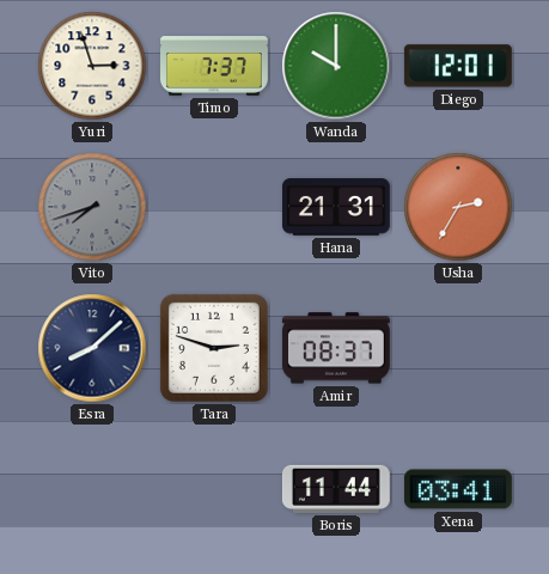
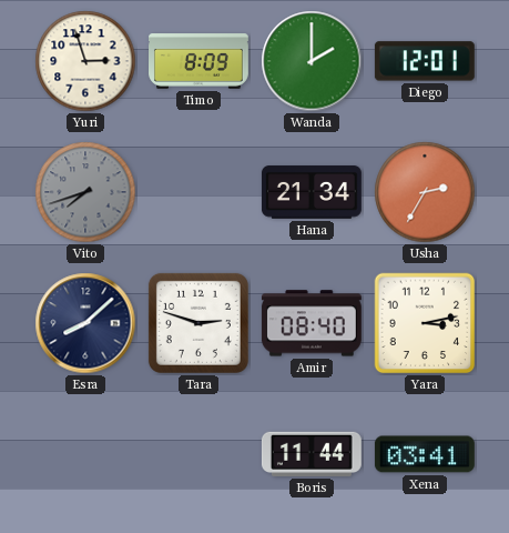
Timo: 7:37 -> 8:09
Wanda: 10:00 -> 2:00
Hana: 21:31 -> 21:34
Amir: 08:37 -> 08:40
Yara: none -> 3:13
